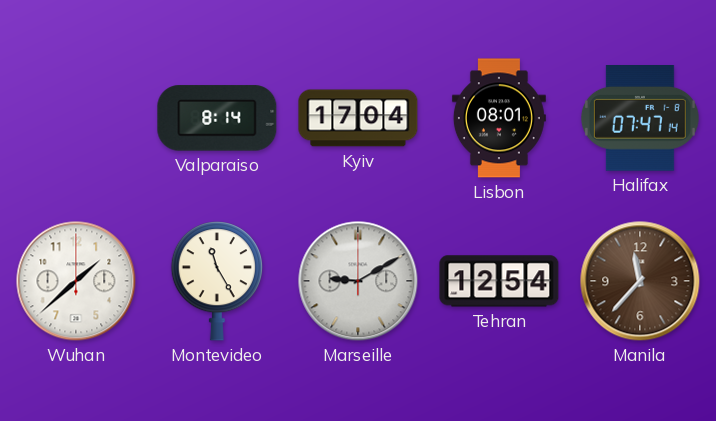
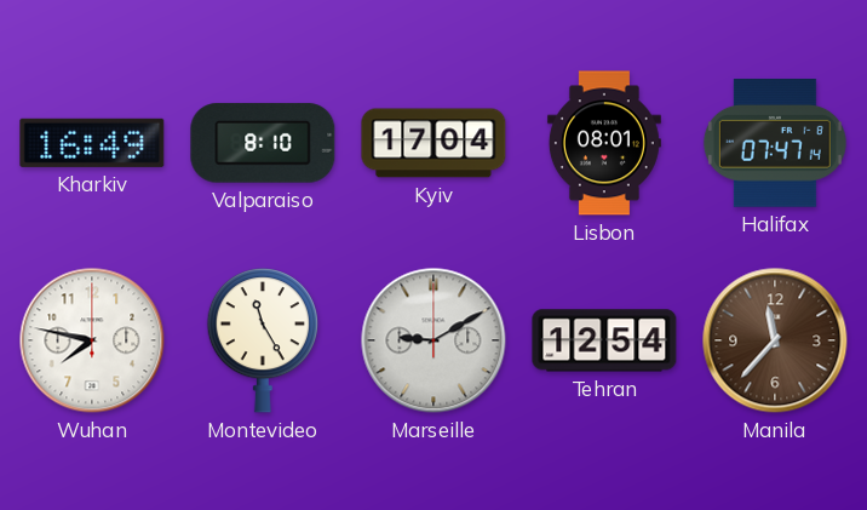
Kharkiv: none -> 16:49
Valparaiso: 8:14 -> 8:10
Wuhan: 1:38 -> 7:47
